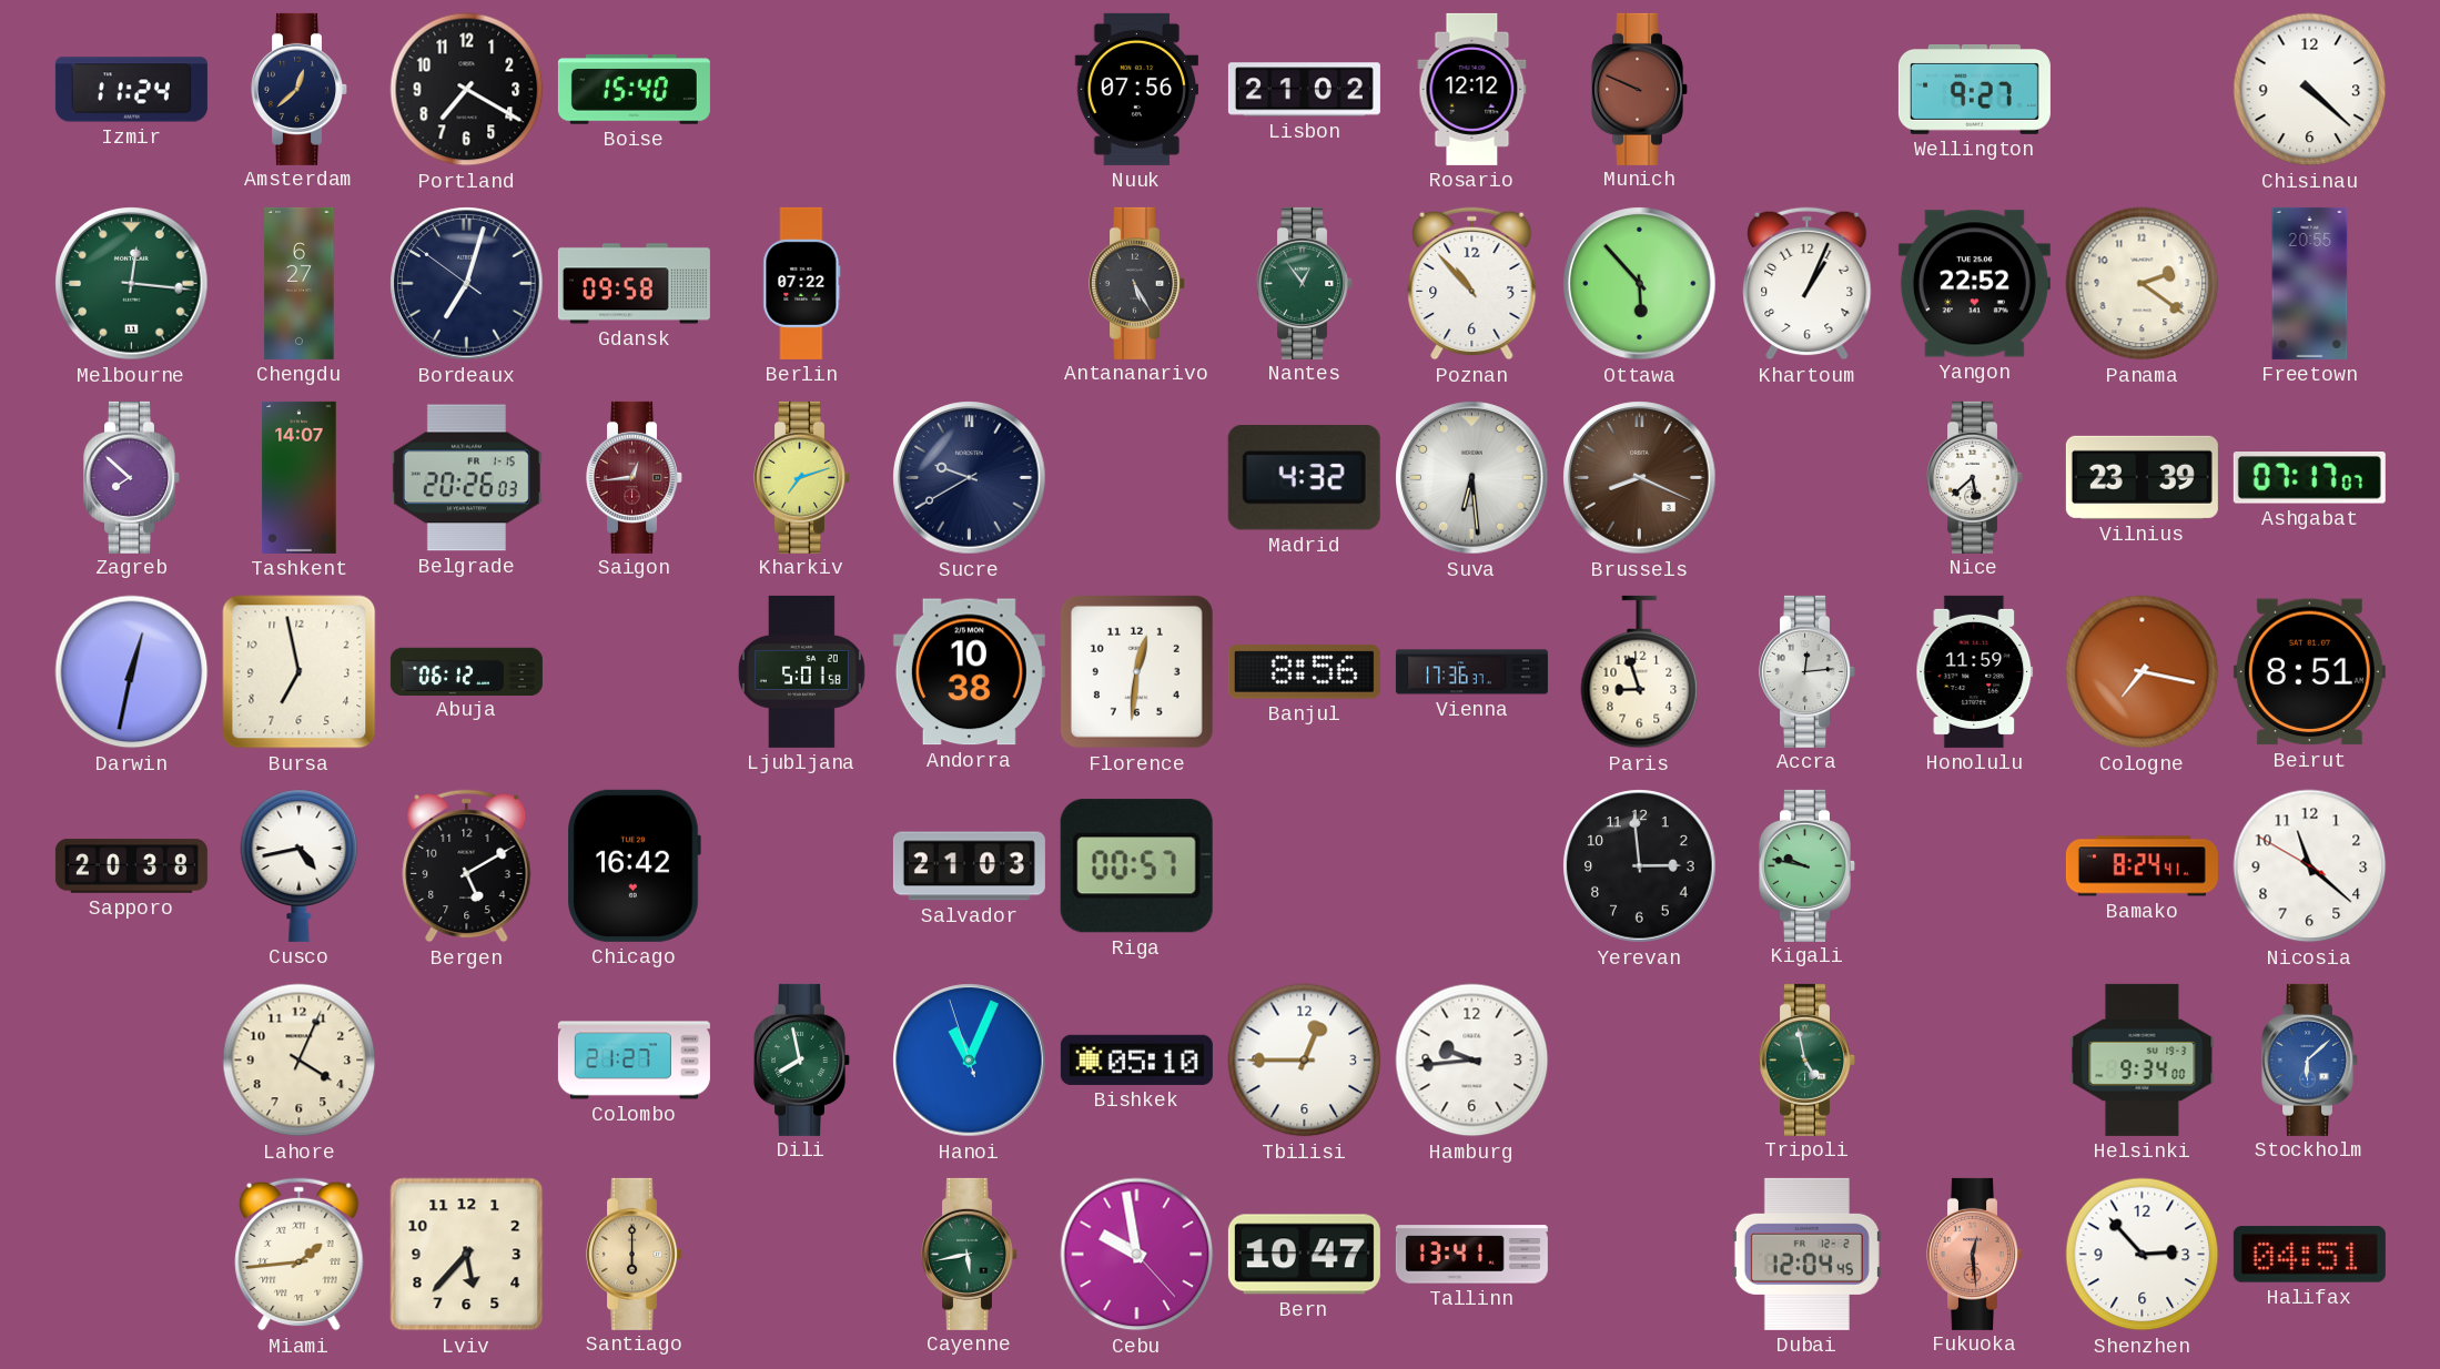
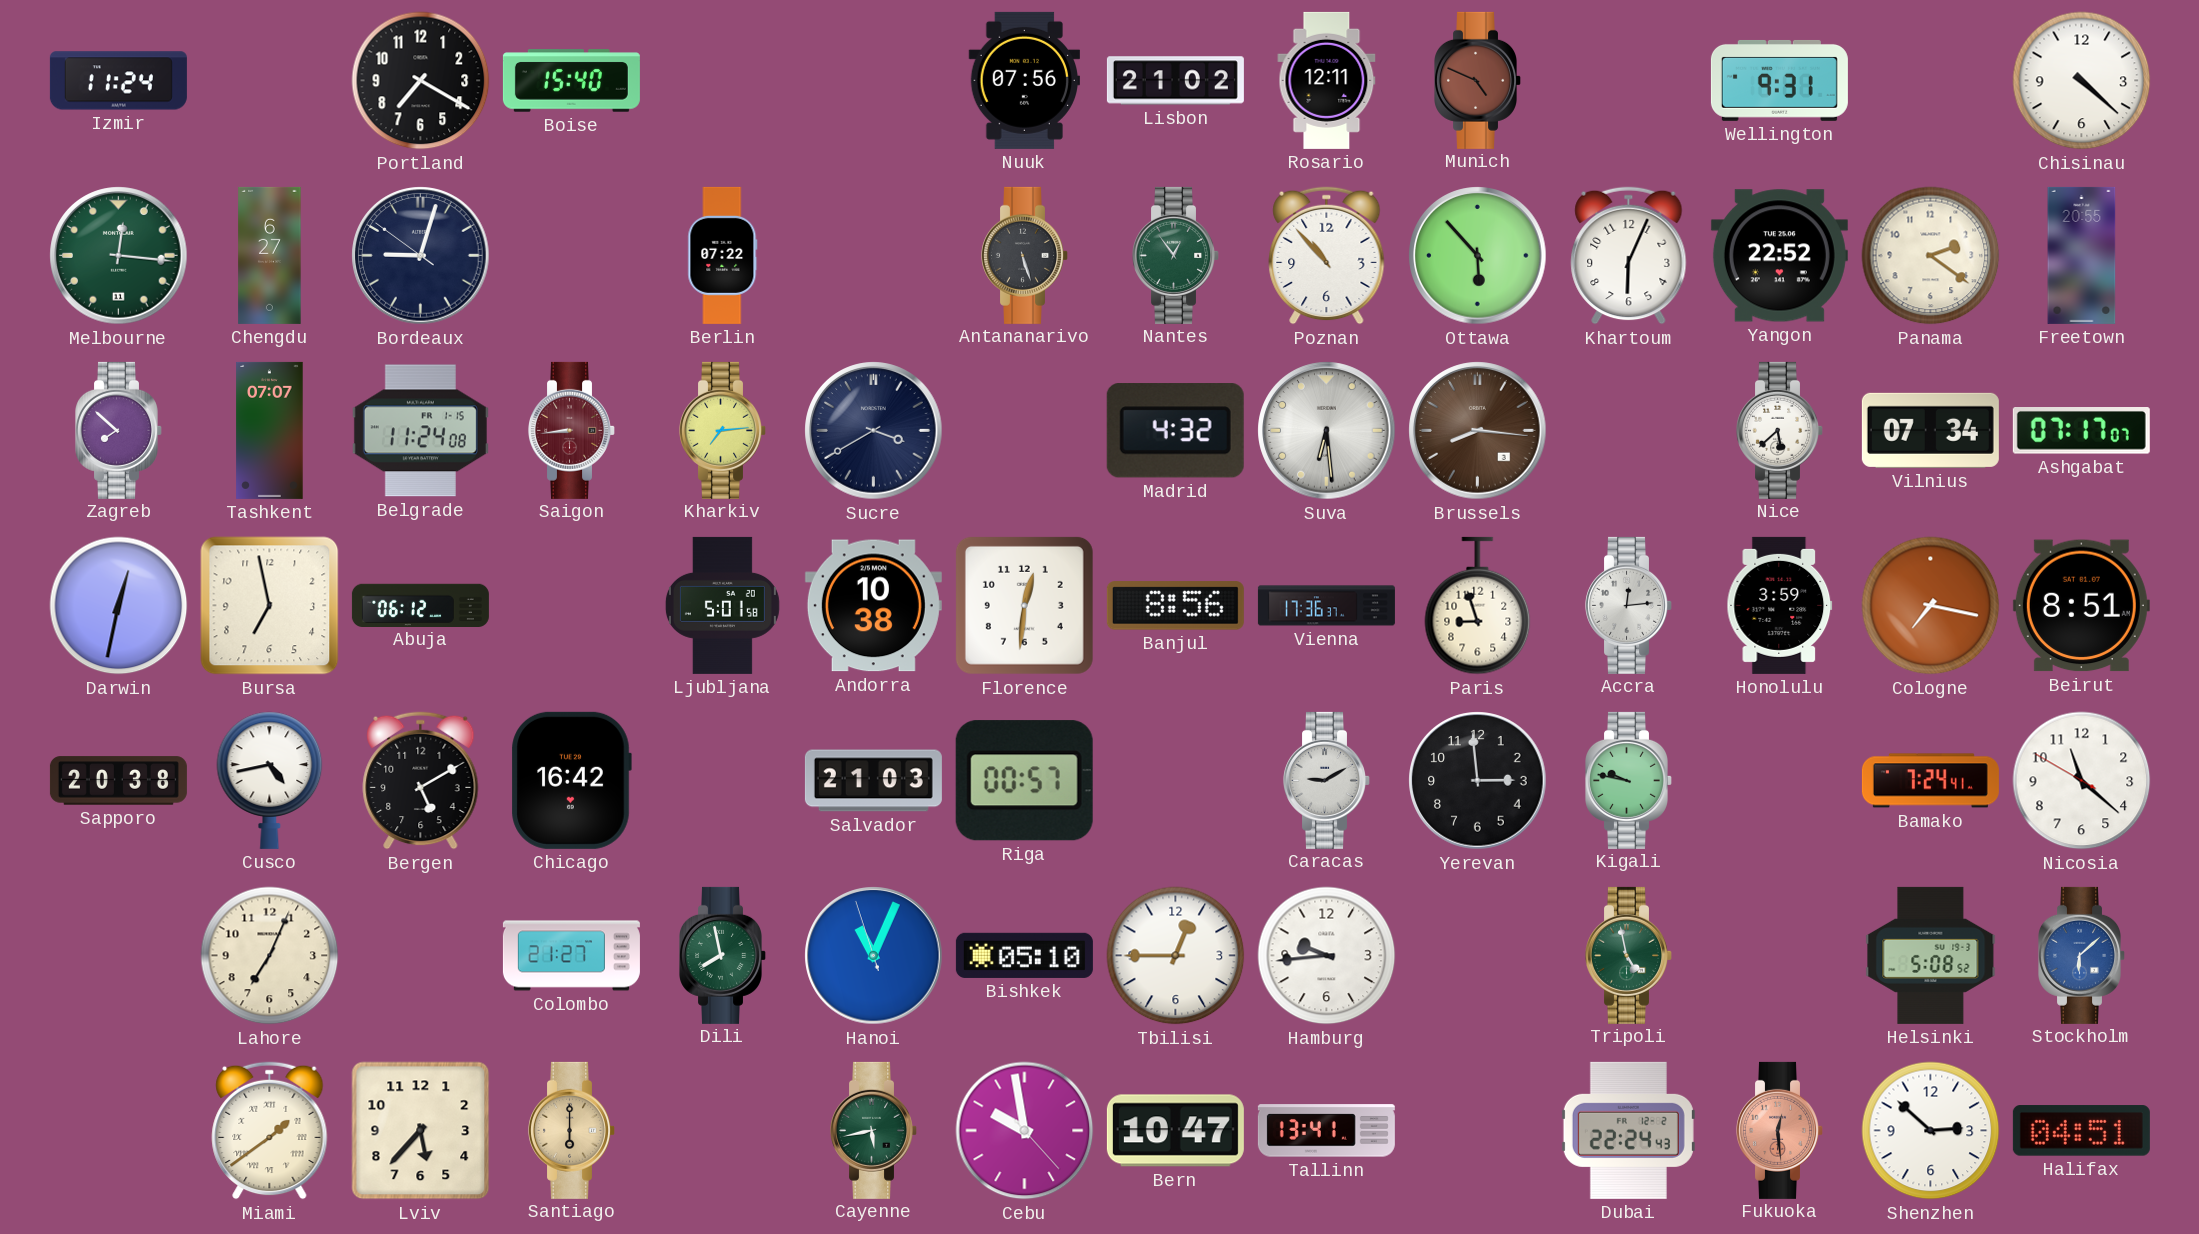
Amsterdam: 12:38 -> none
Rosario: 12:12 -> 12:11
Munich: 9:49 -> 4:49
Wellington: 9:27 -> 9:31
Bordeaux: 7:02 -> 9:02
Gdansk: 09:58 -> none
Antananarivo: 5:25 -> 5:27
Khartoum: 1:04 -> 6:04
Tashkent: 14:07 -> 07:07
Belgrade: 20:26 -> 11:24
Saigon: 12:44 -> 8:44
Kharkiv: 7:12 -> 7:14
Sucre: 9:40 -> 3:40
Brussels: 8:19 -> 8:16
Vilnius: 23:39 -> 07:34
Honolulu: 11:59 -> 3:59
Caracas: none -> 9:10
Bamako: 8:24 -> 7:24
Lahore: 4:04 -> 7:04
Helsinki: 9:34 -> 5:08
Miami: 1:44 -> 1:39
Dubai: 12:04 -> 22:24
Shenzhen: 2:53 -> 2:52
